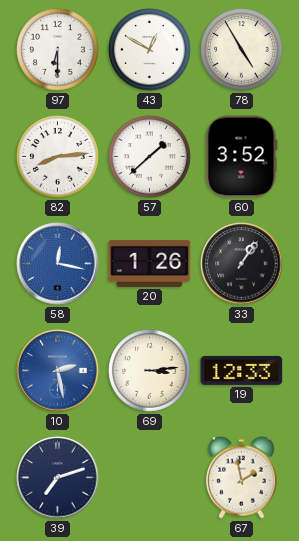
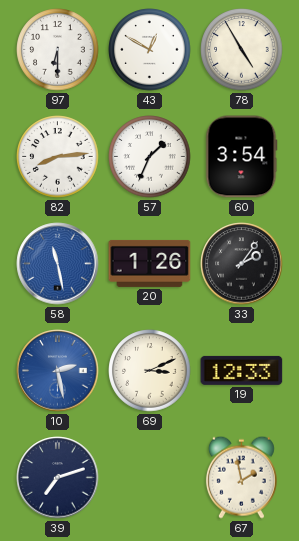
57: 1:38 -> 1:34
60: 3:52 -> 3:54
58: 12:17 -> 11:28
33: 1:06 -> 2:06
69: 3:14 -> 3:11
